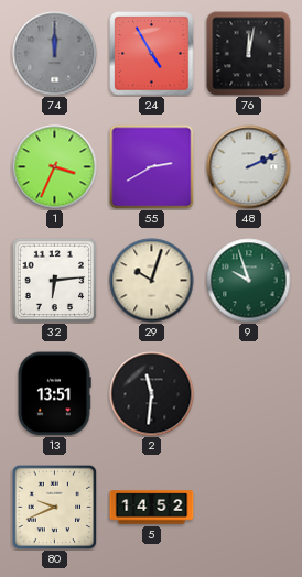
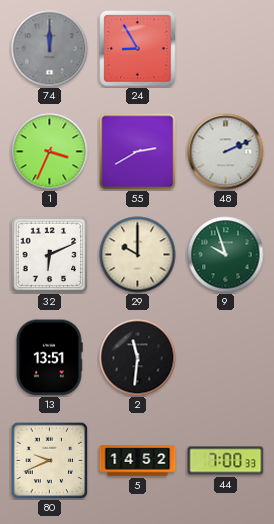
24: 4:55 -> 8:55
76: 12:02 -> none
32: 6:14 -> 6:11
29: 10:03 -> 10:00
44: none -> 7:00
